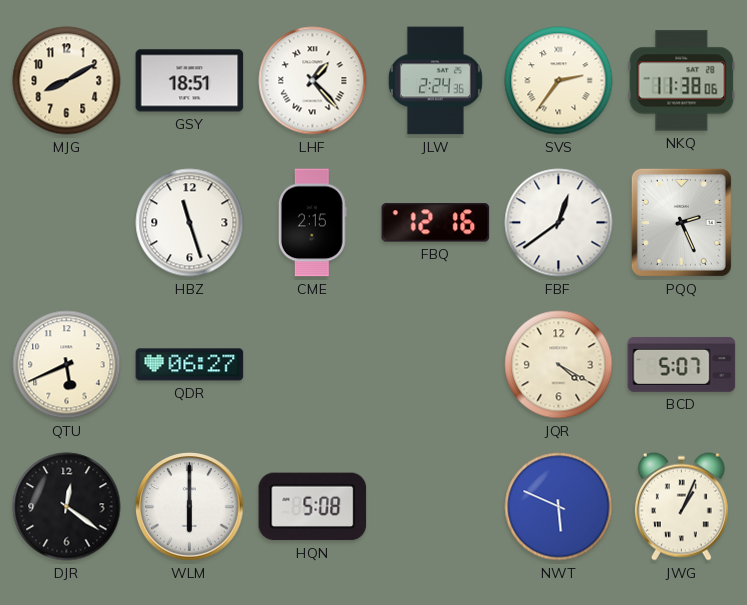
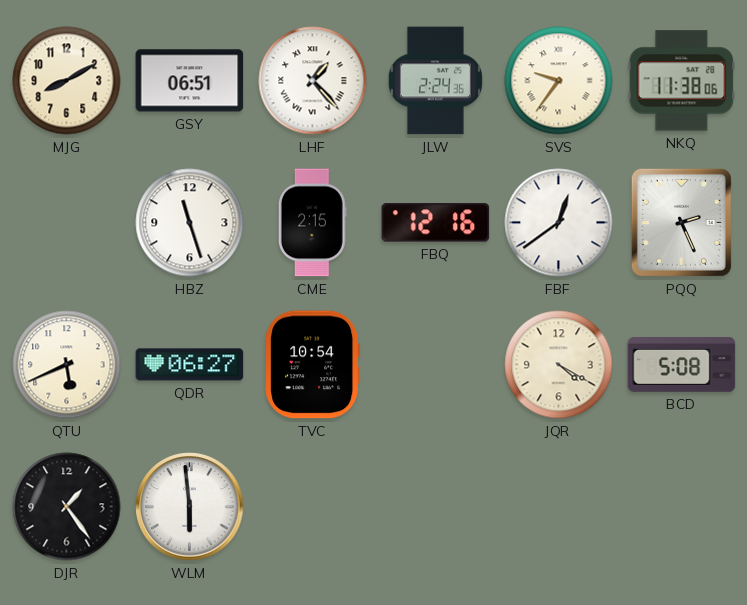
GSY: 18:51 -> 06:51
SVS: 2:36 -> 9:36
TVC: none -> 10:54
BCD: 5:07 -> 5:08
DJR: 12:21 -> 1:24
WLM: 6:00 -> 5:59
HQN: 5:08 -> none
NWT: 5:49 -> none
JWG: 1:04 -> none
